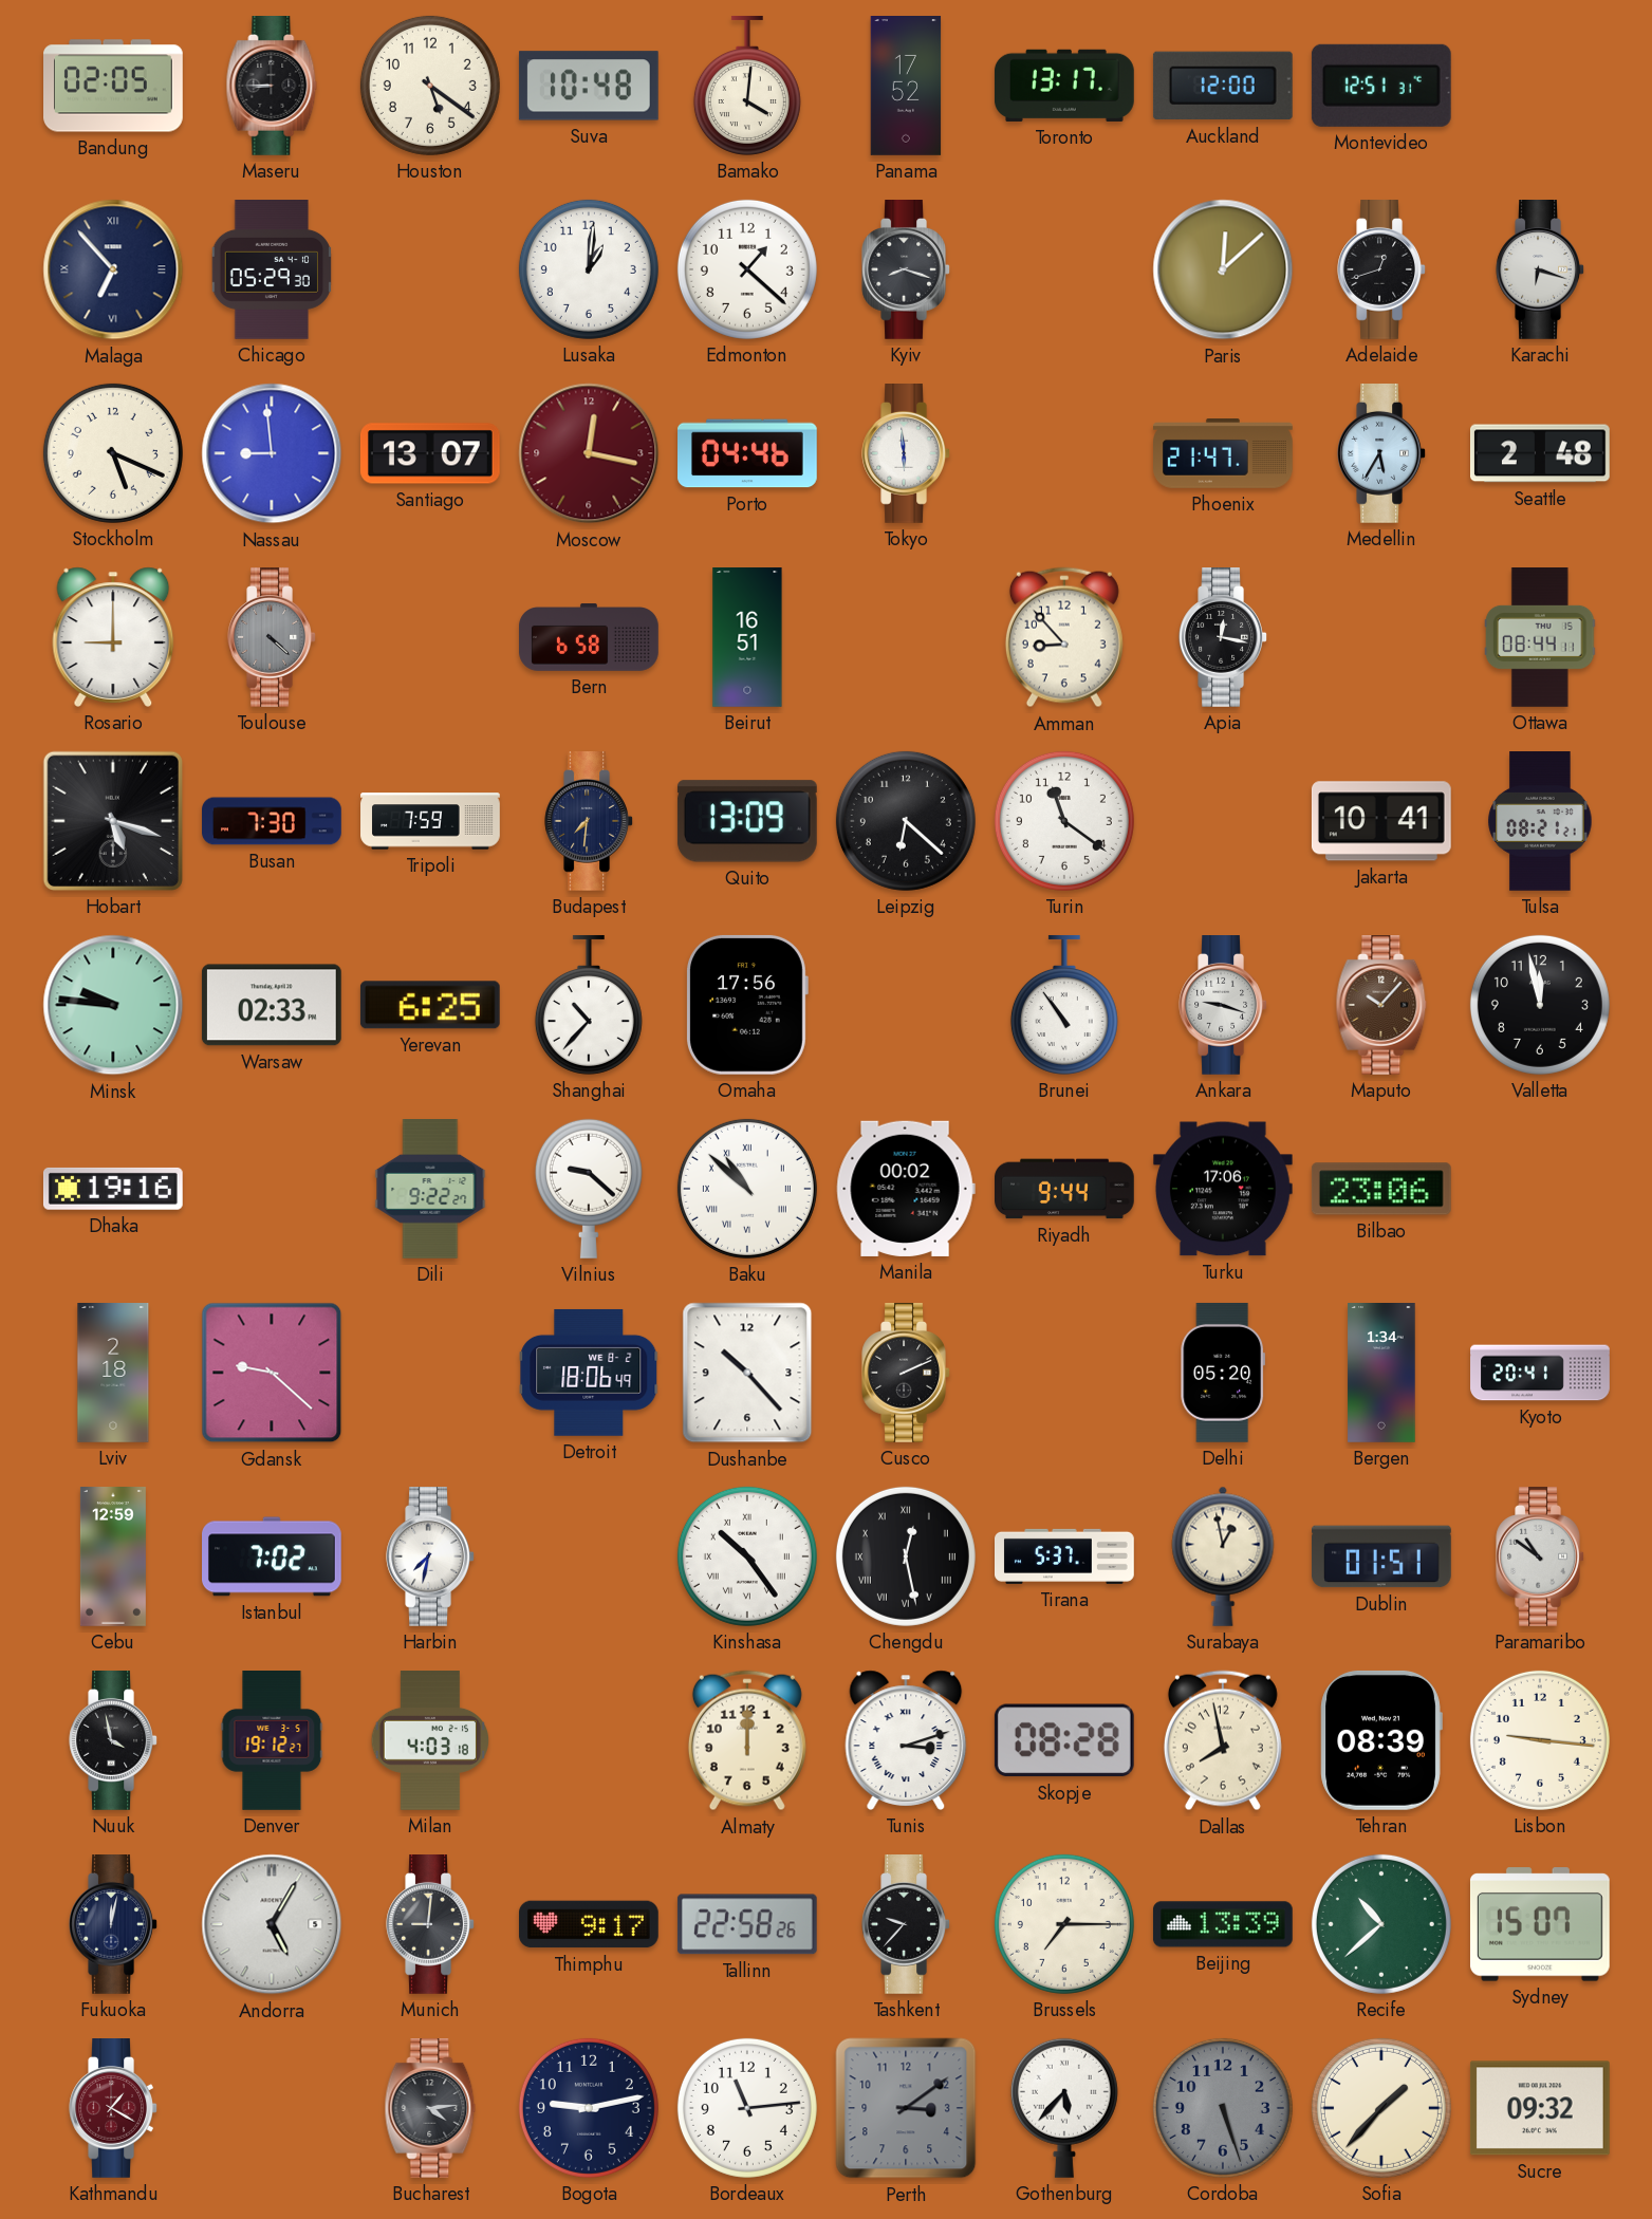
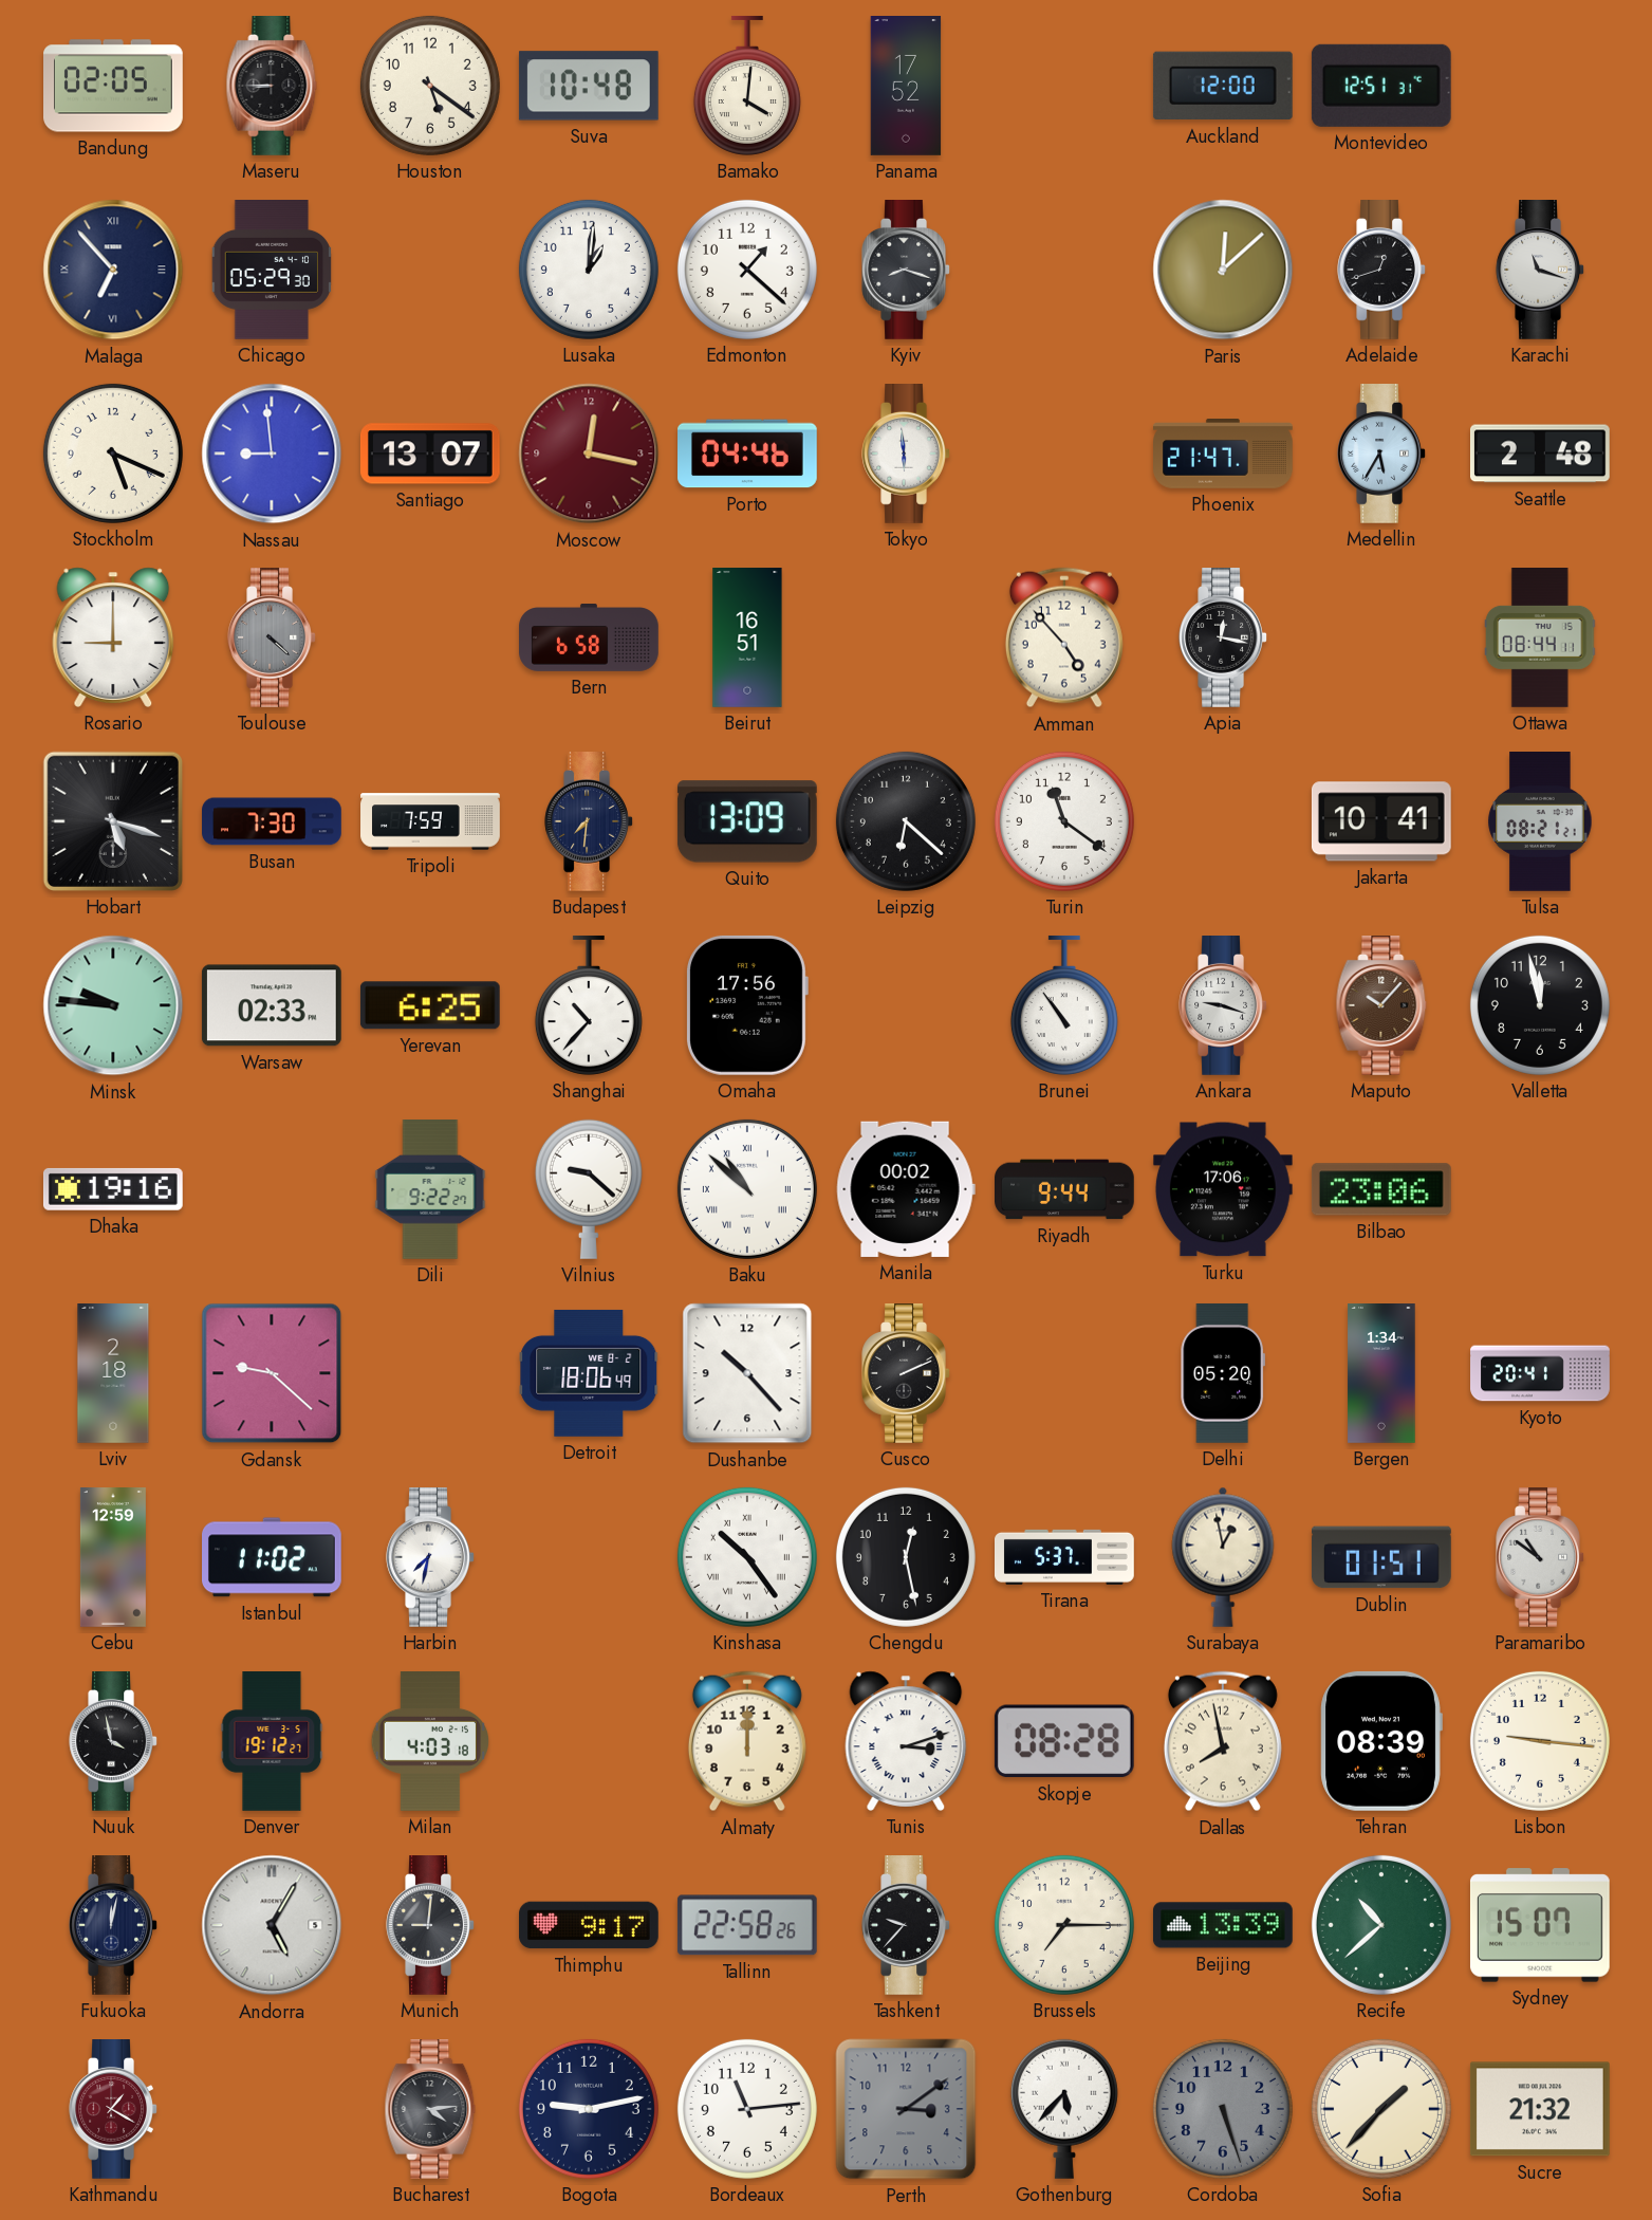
Toronto: 13:17 -> none
Karachi: 6:18 -> 11:18
Amman: 8:53 -> 4:53
Istanbul: 7:02 -> 11:02
Chengdu numerals: Roman -> Arabic
Sucre: 09:32 -> 21:32
